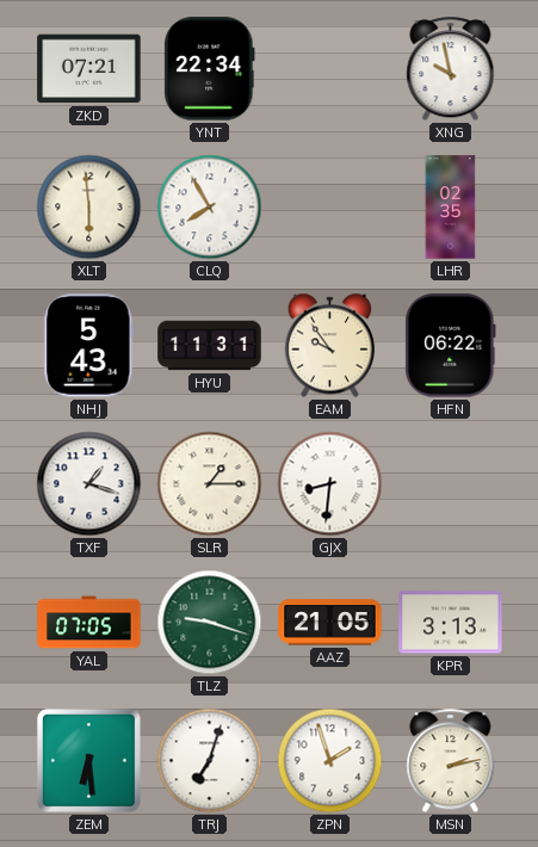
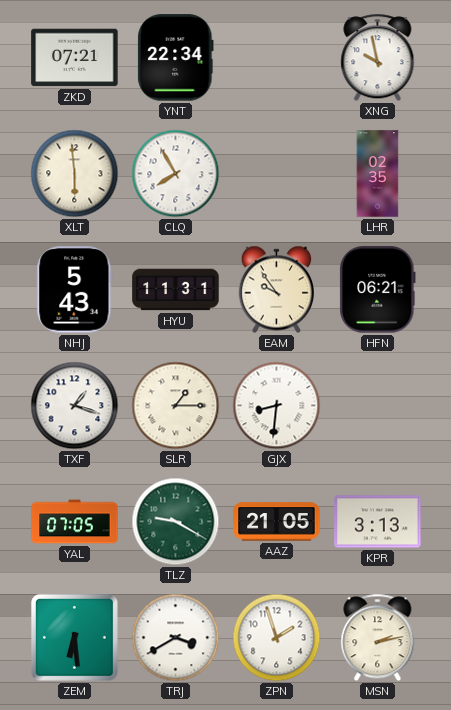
HFN: 06:22 -> 06:21
TLZ: 9:18 -> 9:20
TRJ: 7:03 -> 3:40
